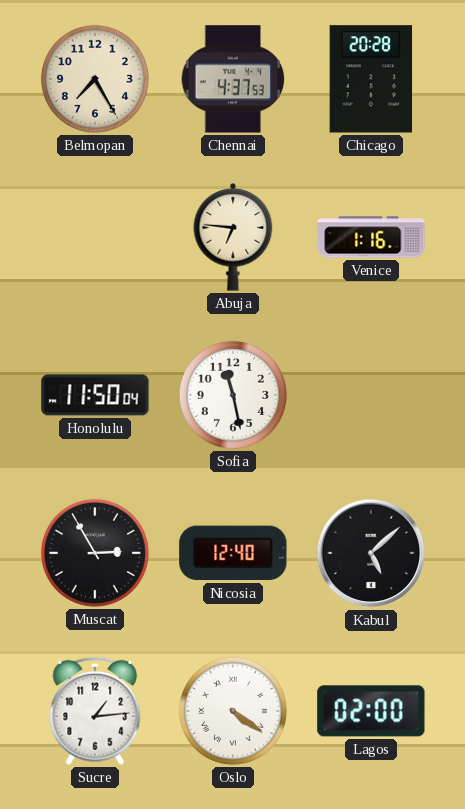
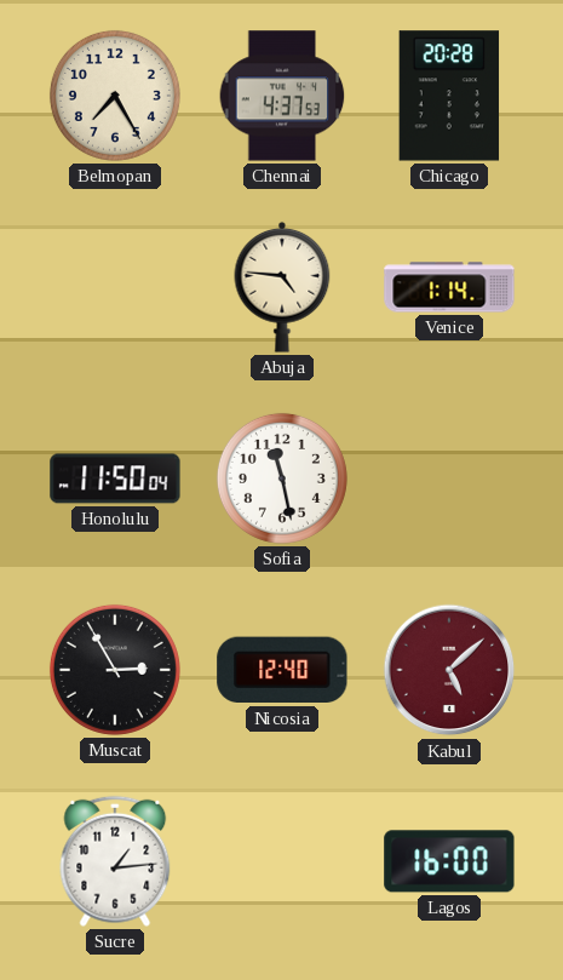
Abuja: 6:46 -> 4:46
Venice: 1:16 -> 1:14
Kabul dial: black -> burgundy
Oslo: 4:21 -> none
Lagos: 02:00 -> 16:00
